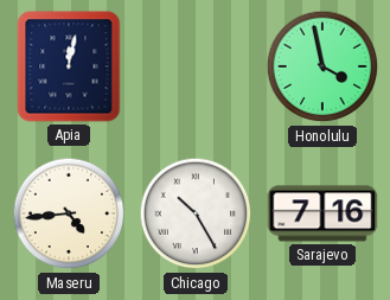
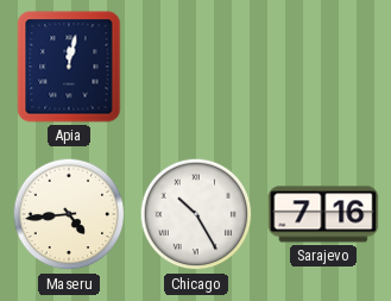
Honolulu: 3:58 -> none
